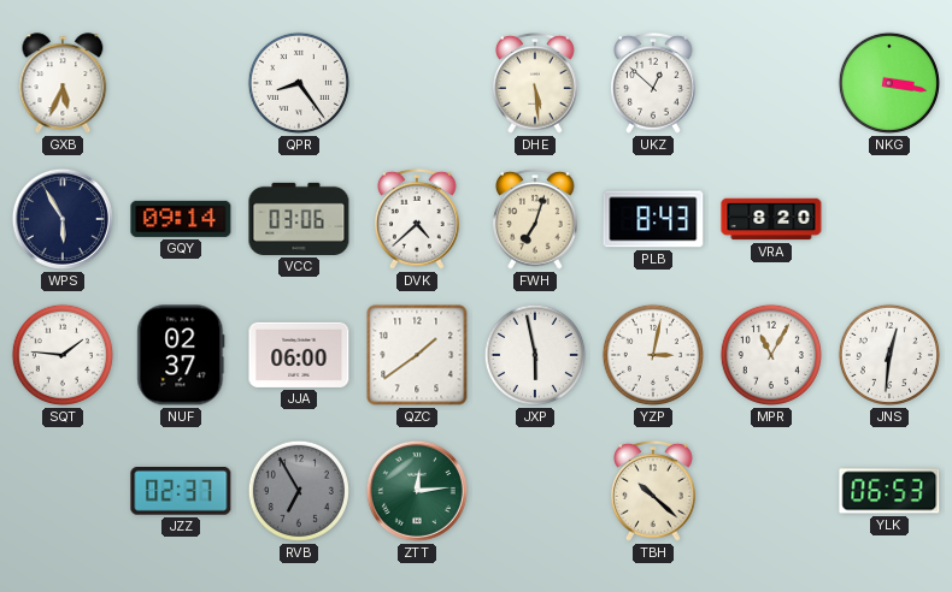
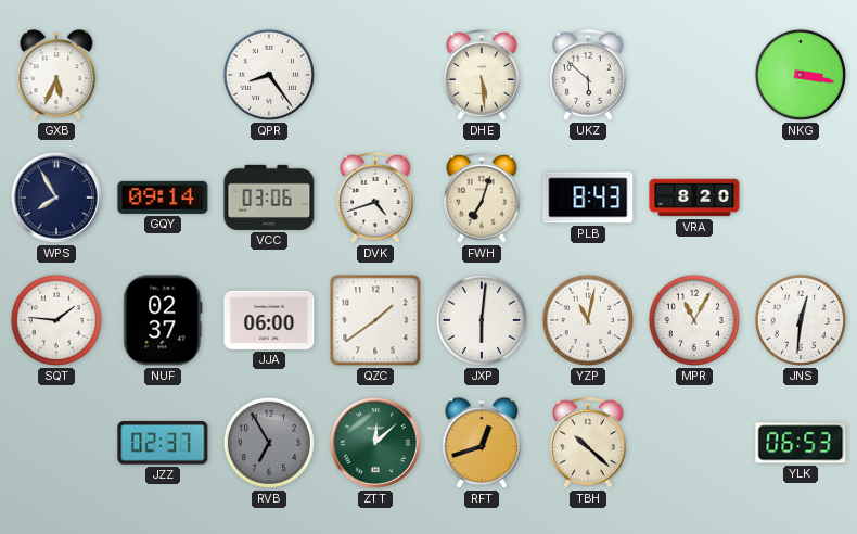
UKZ: 12:52 -> 5:52
WPS: 5:55 -> 7:55
DVK: 4:38 -> 4:42
JXP: 5:58 -> 6:01
YZP: 3:02 -> 11:02
ZTT: 12:14 -> 12:08
RFT: none -> 12:42
